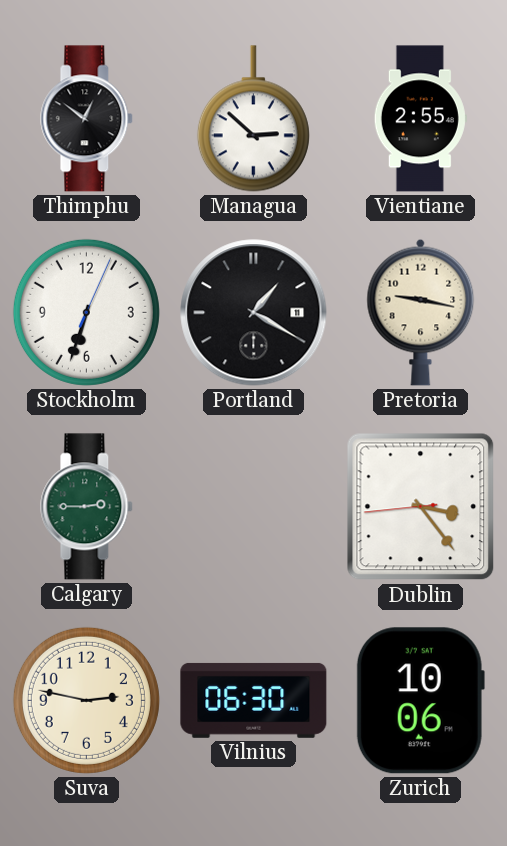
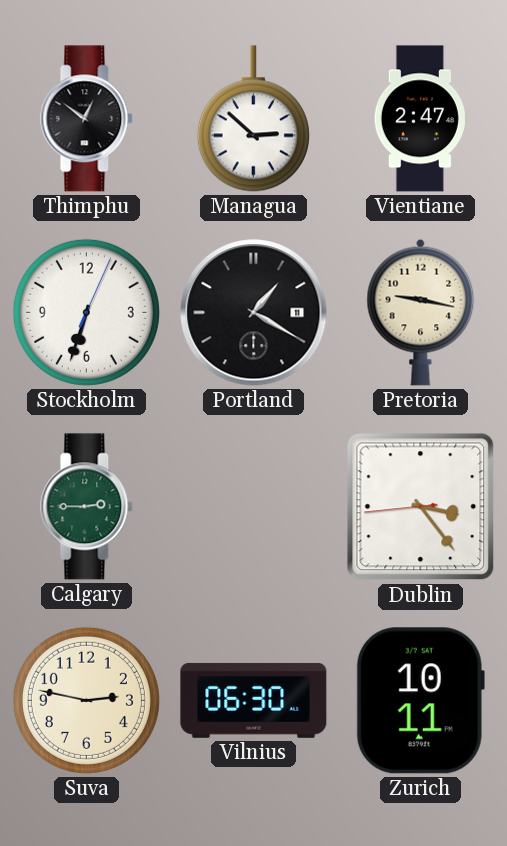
Vientiane: 2:55 -> 2:47
Zurich: 10:06 -> 10:11
